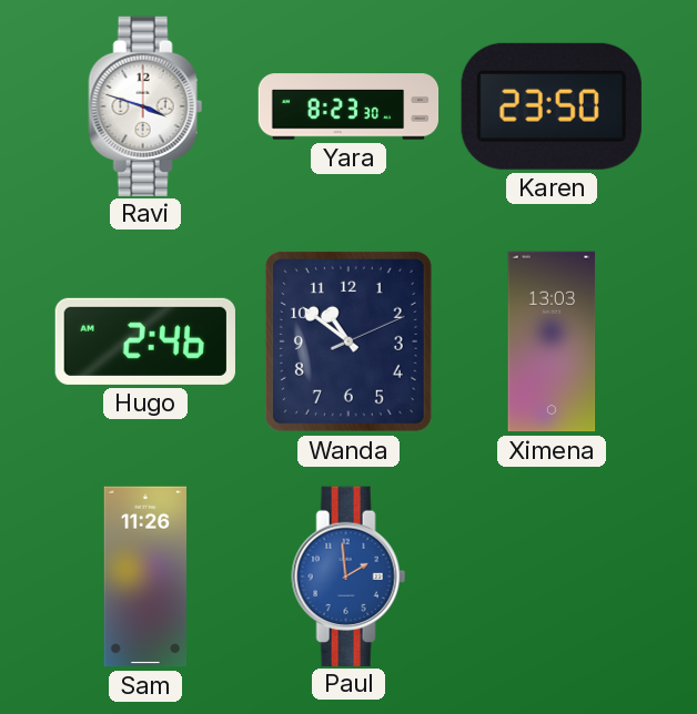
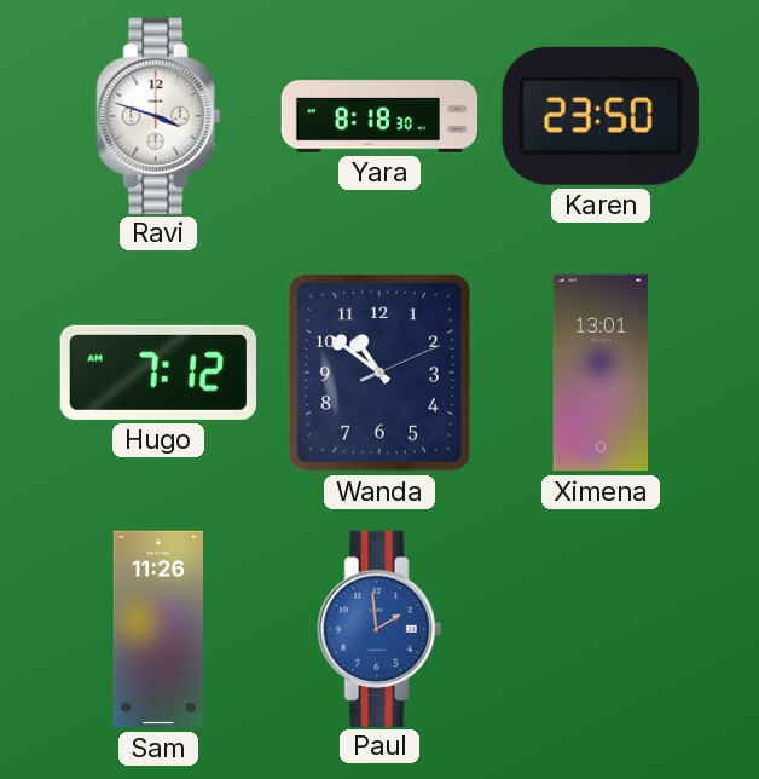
Yara: 8:23 -> 8:18
Hugo: 2:46 -> 7:12
Ximena: 13:03 -> 13:01
